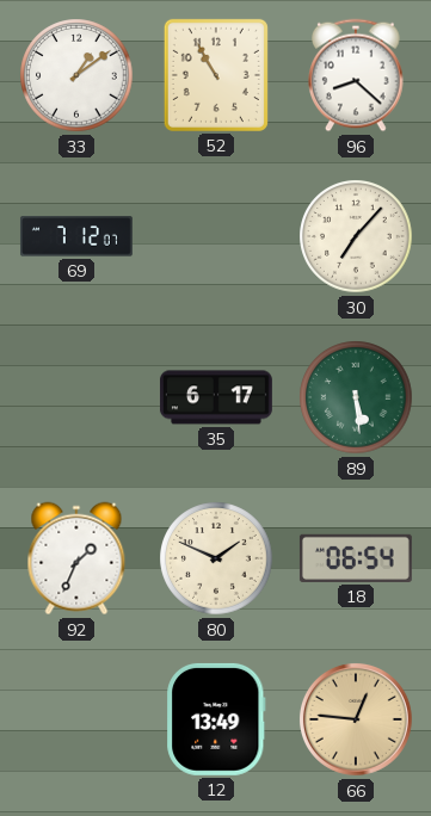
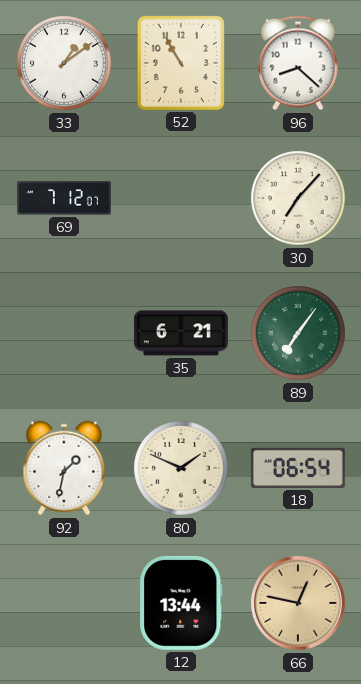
35: 6:17 -> 6:21
89: 5:29 -> 7:06
92: 1:34 -> 1:32
12: 13:49 -> 13:44
66: 12:46 -> 12:47
